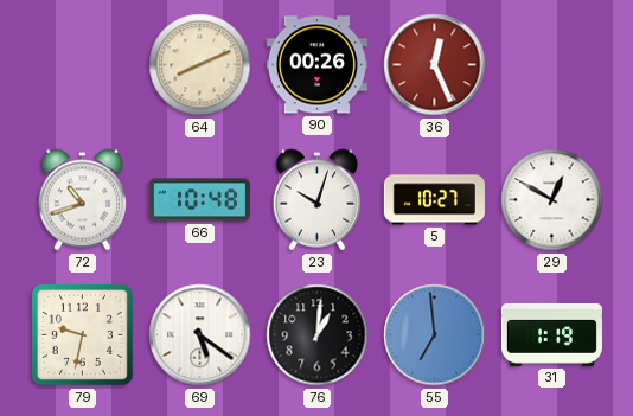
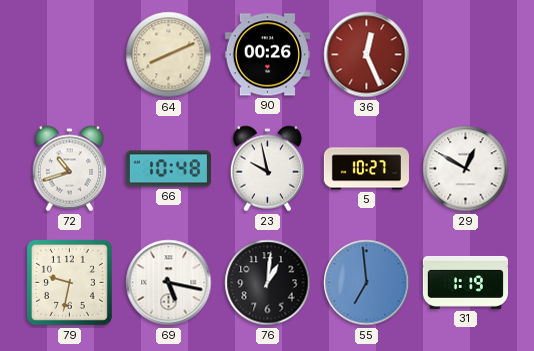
23: 10:03 -> 9:58
69: 5:21 -> 5:17
